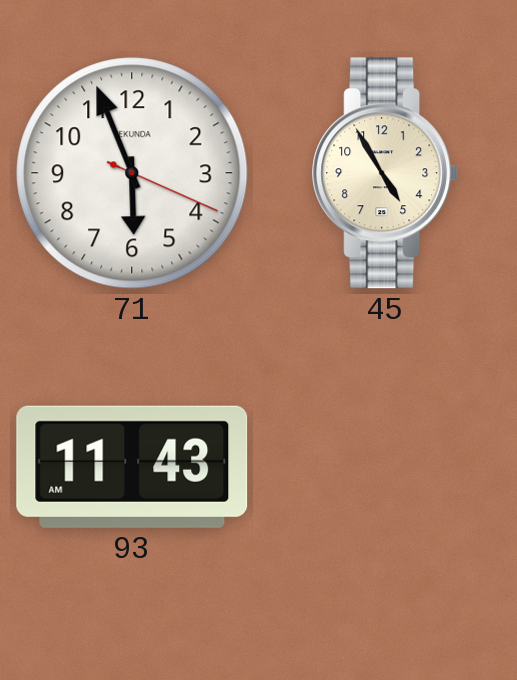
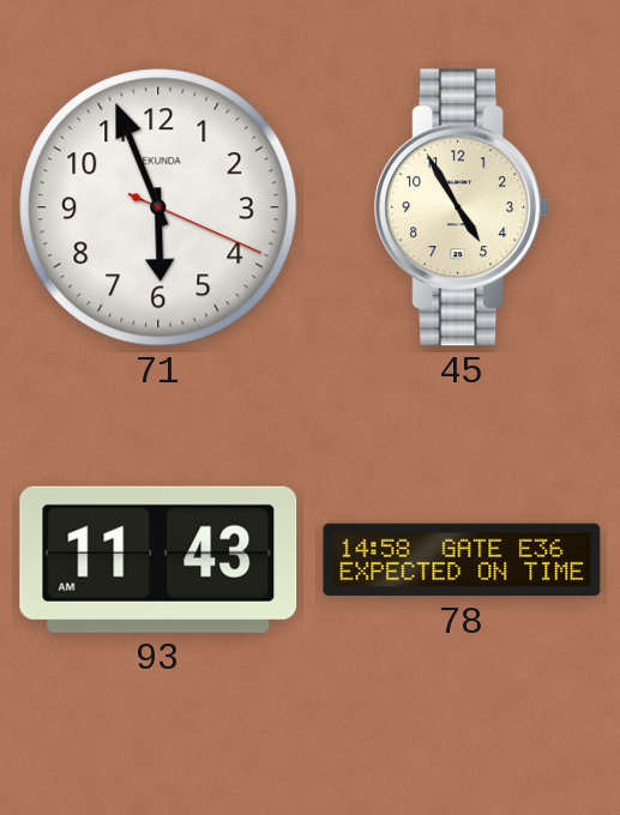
78: none -> 14:58
